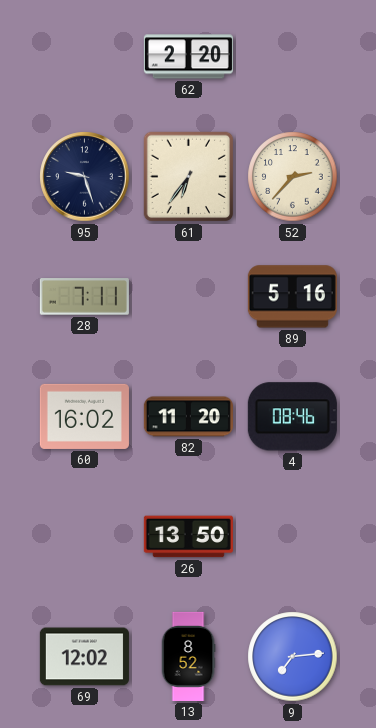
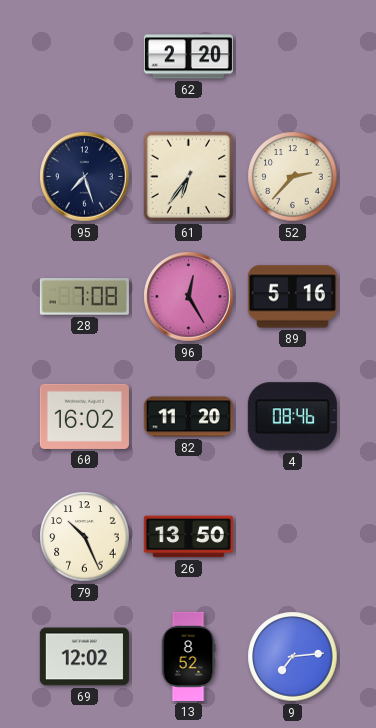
95: 9:27 -> 7:27
28: 7:11 -> 7:08
96: none -> 12:25
79: none -> 10:26
